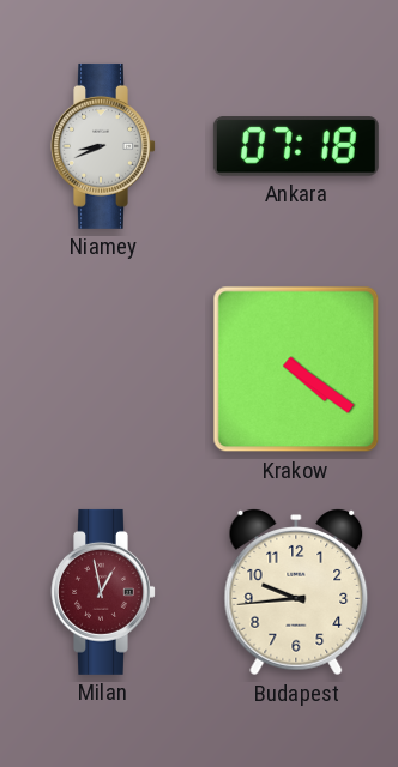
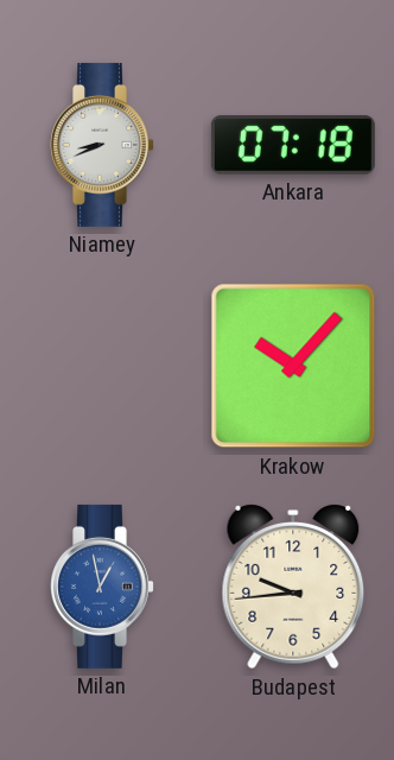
Krakow: 4:21 -> 10:07
Milan dial: burgundy -> blue
